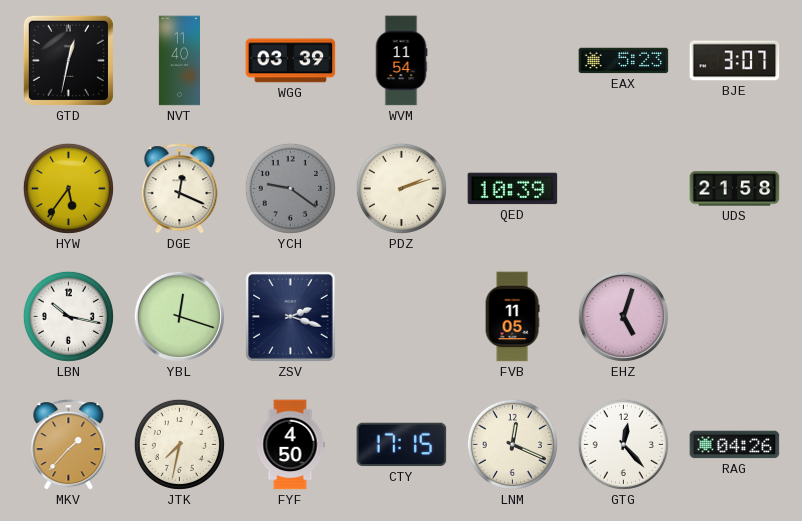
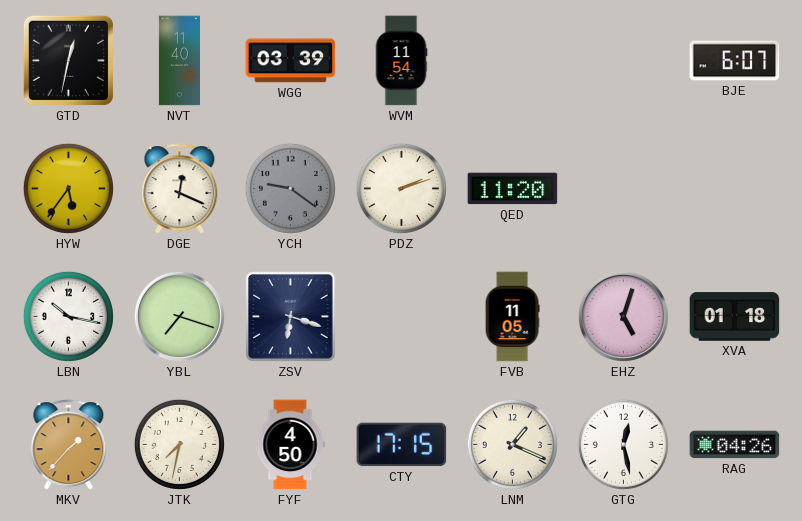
EAX: 5:23 -> none
BJE: 3:07 -> 6:07
QED: 10:39 -> 11:20
UDS: 21:58 -> none
YBL: 12:18 -> 7:18
ZSV: 2:18 -> 6:18
XVA: none -> 01:18
LNM: 12:19 -> 1:19
GTG: 12:23 -> 12:28
